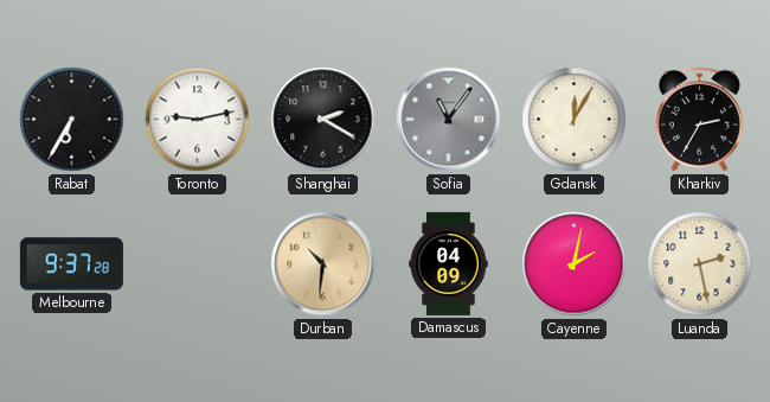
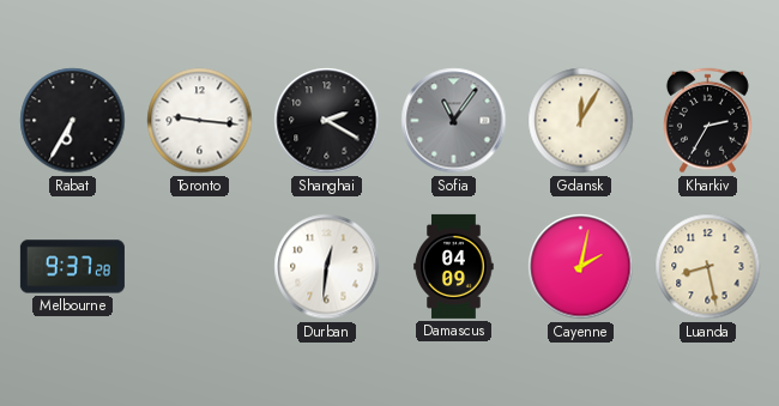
Toronto: 9:13 -> 9:16
Durban: 10:31 -> 12:31
Durban dial: champagne -> white
Luanda: 2:28 -> 8:28
